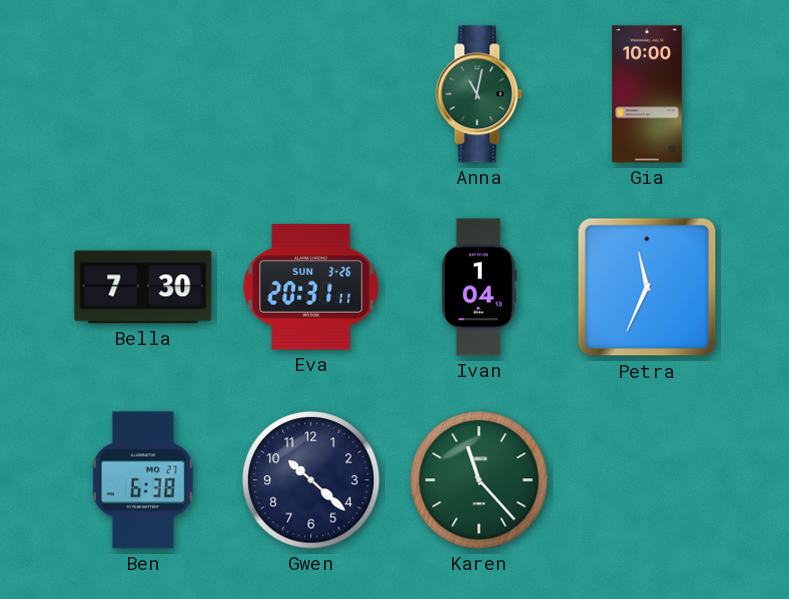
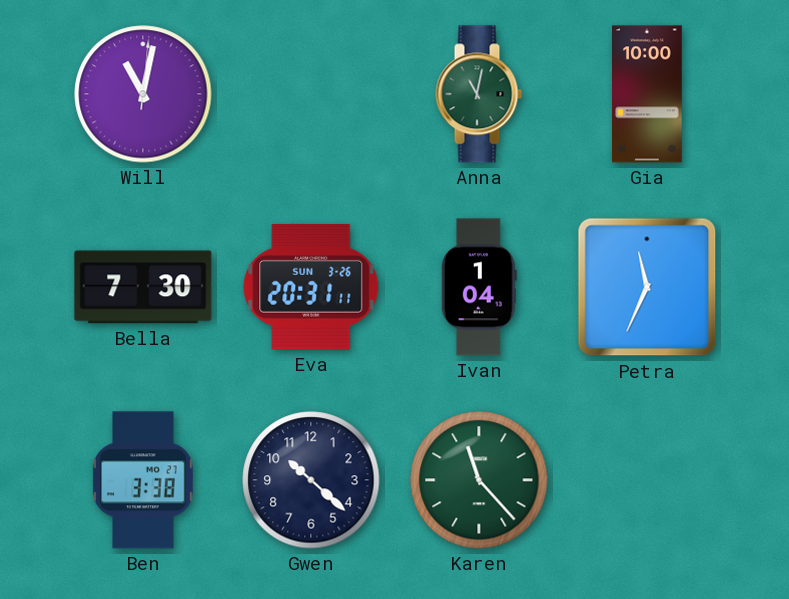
Will: none -> 11:02
Ben: 6:38 -> 3:38
